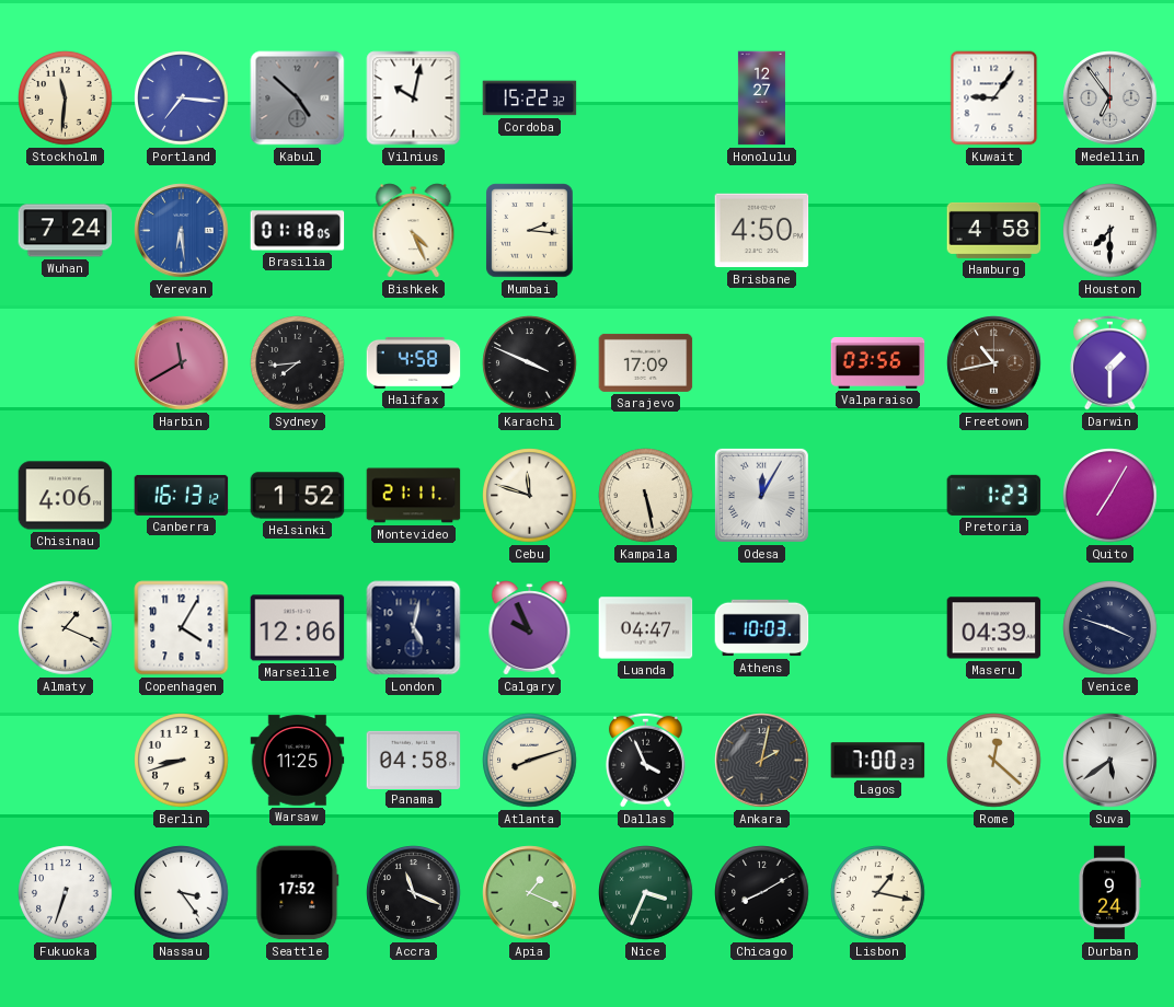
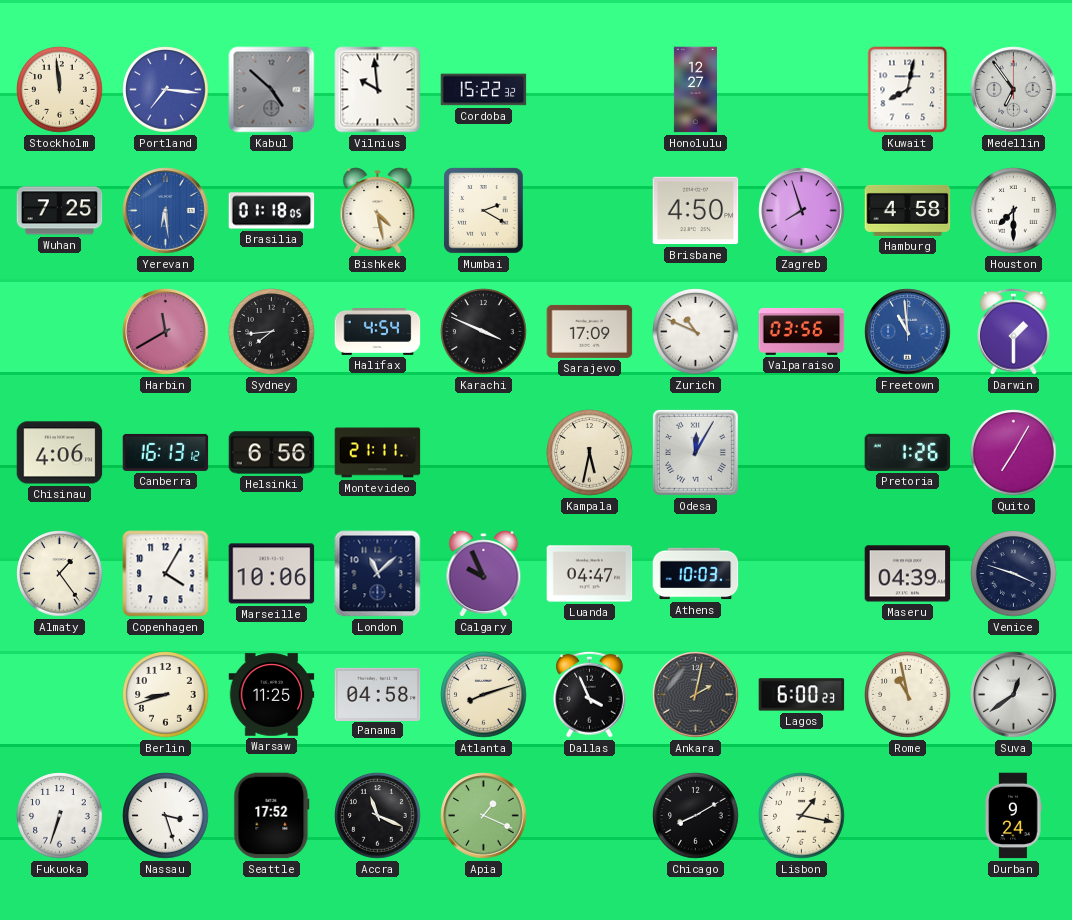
Stockholm: 11:31 -> 11:59
Vilnius: 10:02 -> 9:59
Kuwait: 9:06 -> 8:02
Wuhan: 7:24 -> 7:25
Bishkek: 4:26 -> 4:28
Mumbai: 2:16 -> 2:20
Zagreb: none -> 7:57
Halifax: 4:58 -> 4:54
Zurich: none -> 10:49
Freetown: 10:43 -> 10:59
Freetown dial: brown -> blue
Helsinki: 1:52 -> 6:56
Cebu: 11:48 -> none
Kampala: 5:28 -> 5:32
Pretoria: 1:23 -> 1:26
Almaty: 1:19 -> 1:24
Marseille: 12:06 -> 10:06
London: 5:02 -> 11:08
Lagos: 7:00 -> 6:00
Rome: 12:22 -> 10:58
Suva: 5:39 -> 12:39
Nassau: 3:24 -> 3:27
Nice: 3:34 -> none
